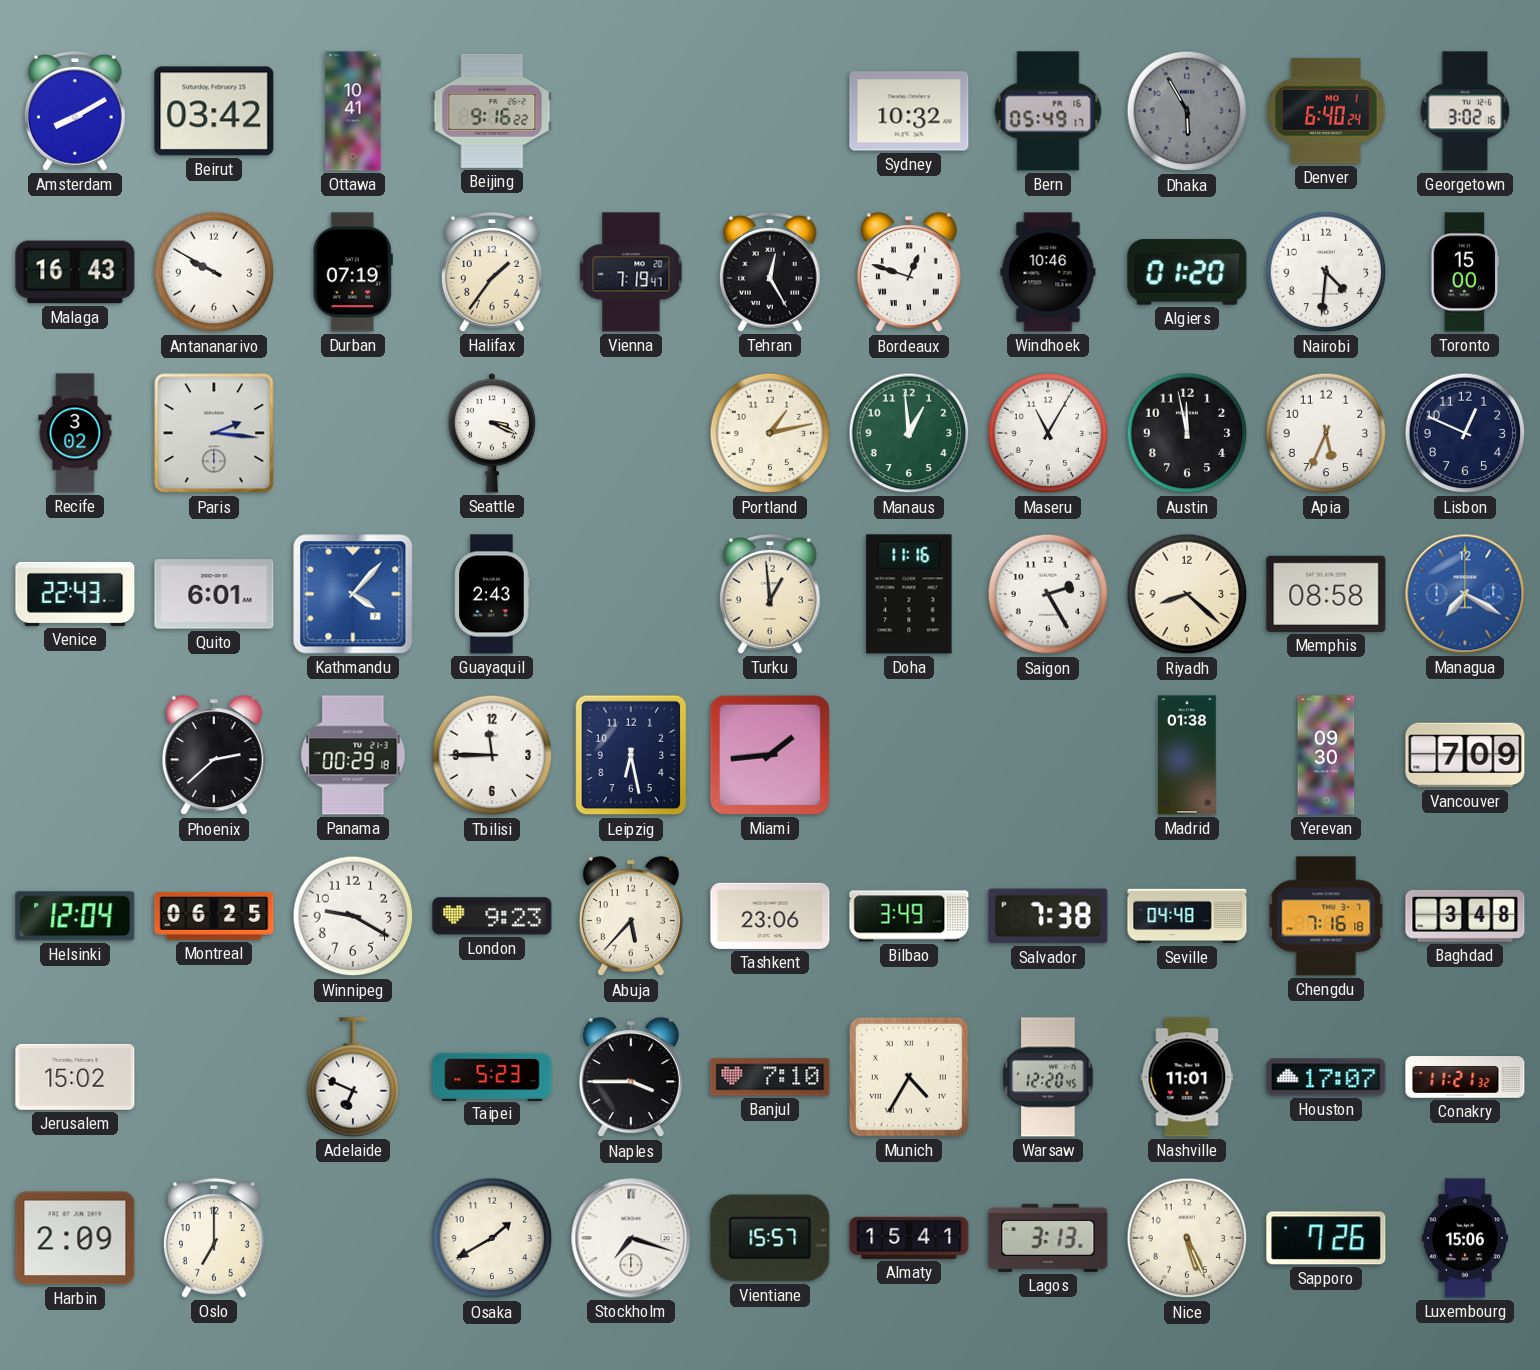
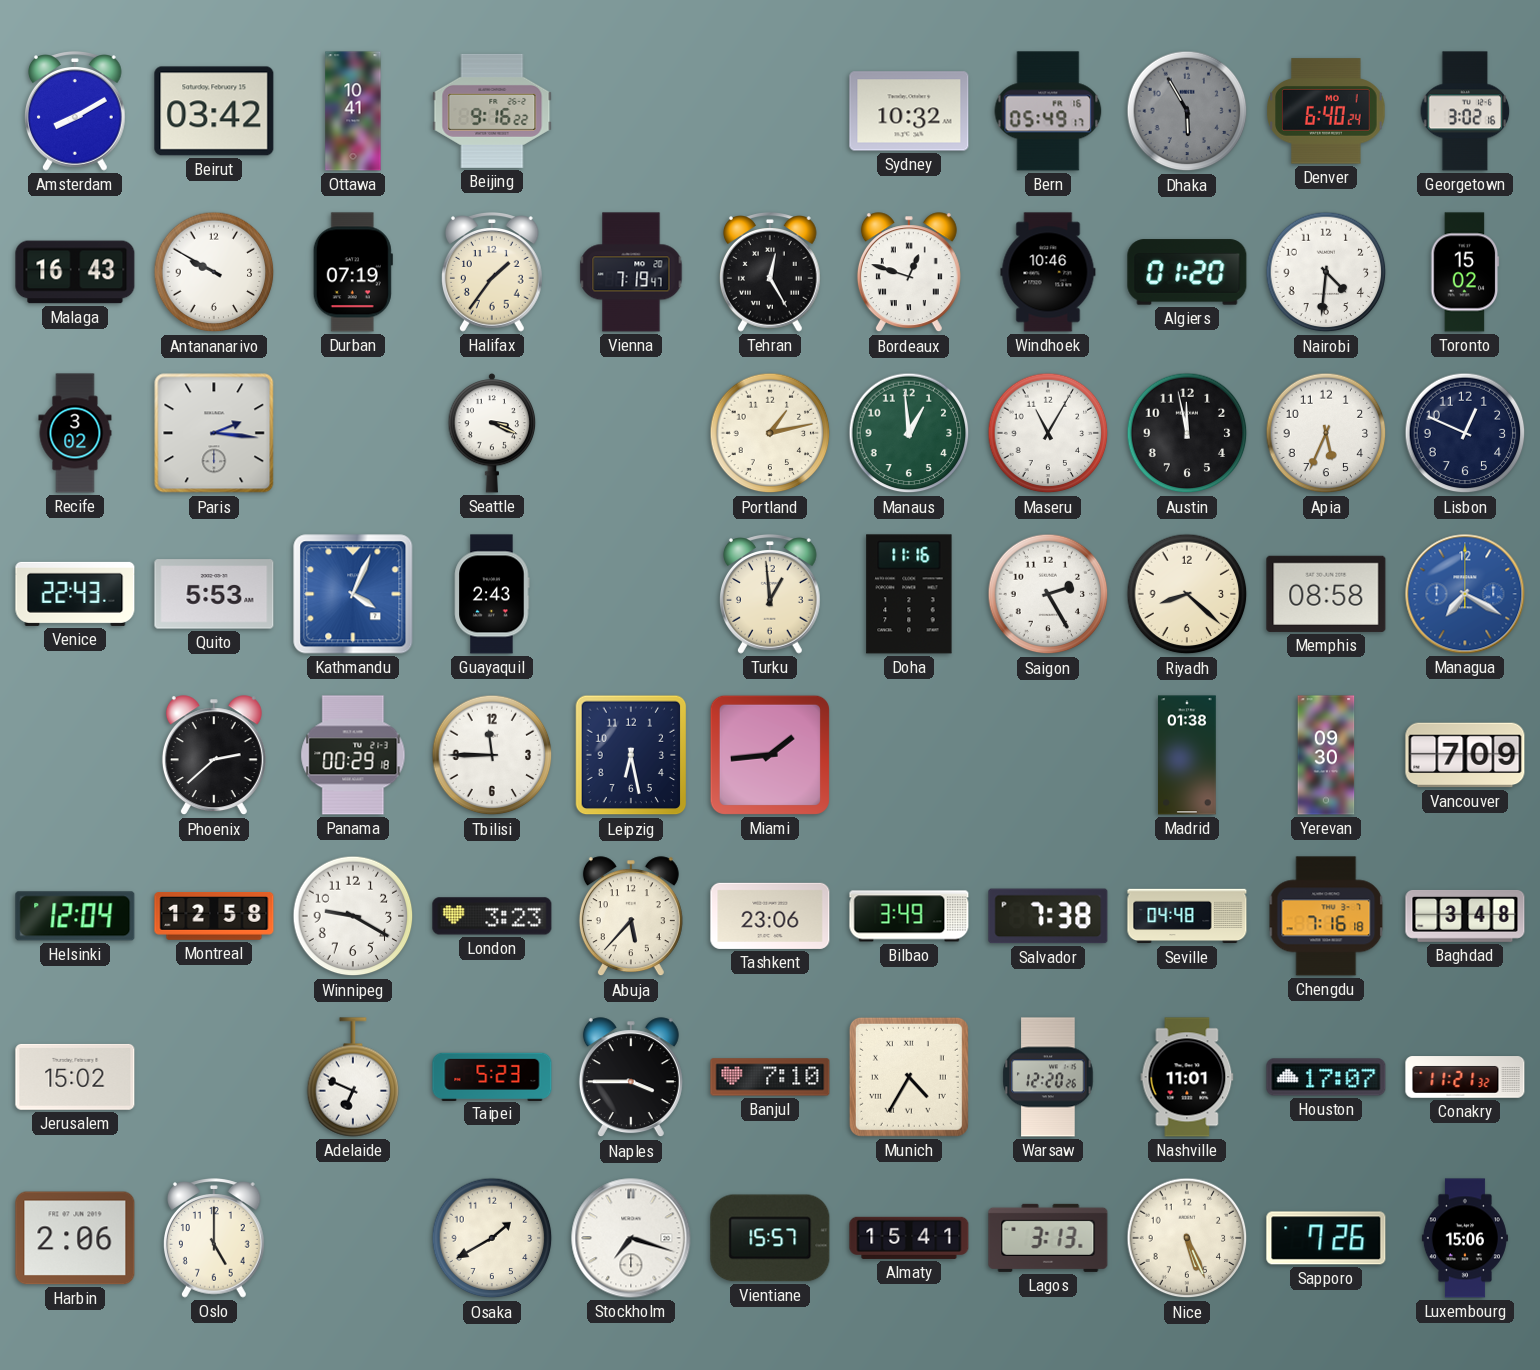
Toronto: 15:00 -> 15:02
Quito: 6:01 -> 5:53
Kathmandu: 4:07 -> 4:04
Montreal: 06:25 -> 12:58
London: 9:23 -> 3:23
Warsaw: 12:20:45 -> 12:20:26
Harbin: 2:09 -> 2:06
Oslo: 7:00 -> 5:00
